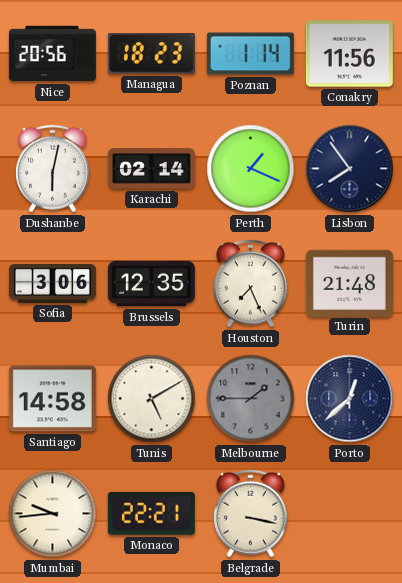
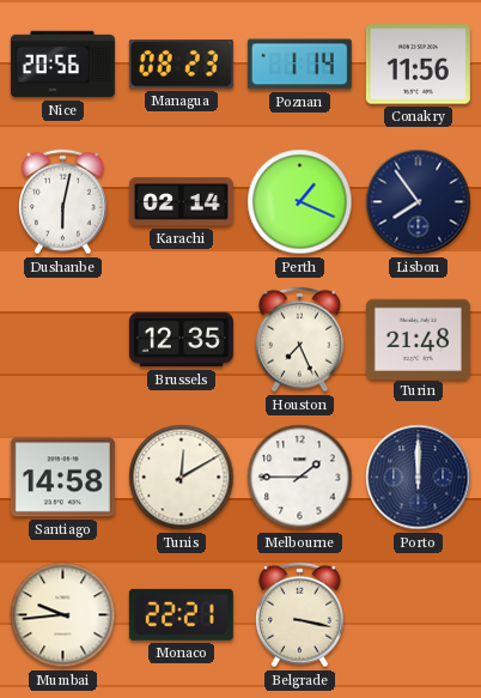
Managua: 18:23 -> 08:23
Sofia: 3:06 -> none
Tunis: 5:10 -> 12:10
Melbourne dial: grey -> white
Porto: 12:38 -> 12:00
